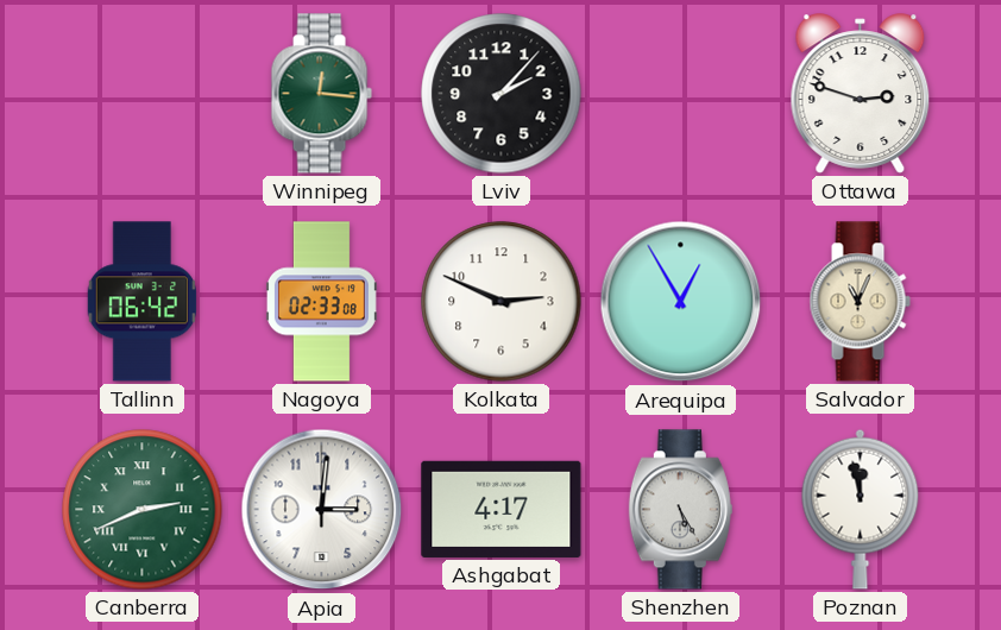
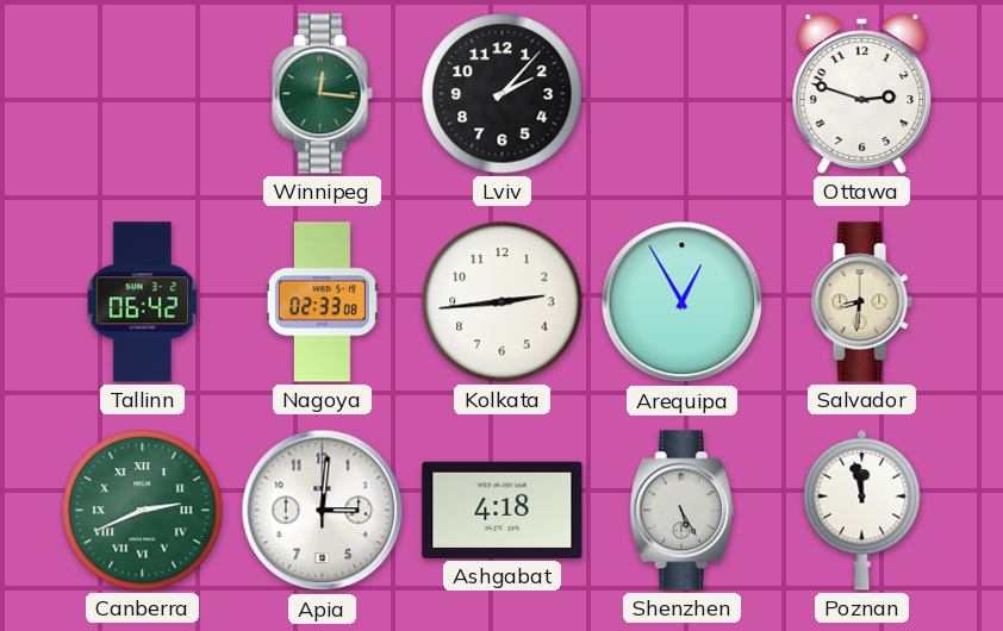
Kolkata: 2:49 -> 2:44
Salvador: 11:04 -> 8:31
Ashgabat: 4:17 -> 4:18
